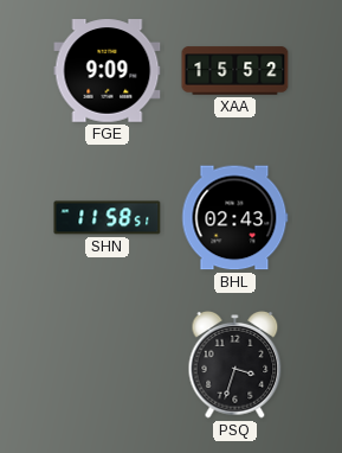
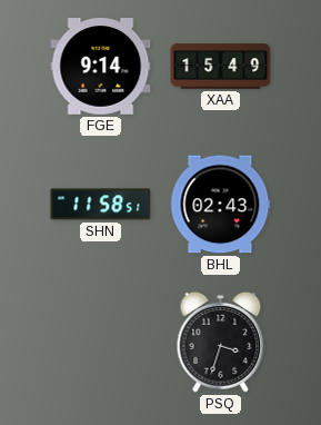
FGE: 9:09 -> 9:14
XAA: 15:52 -> 15:49
